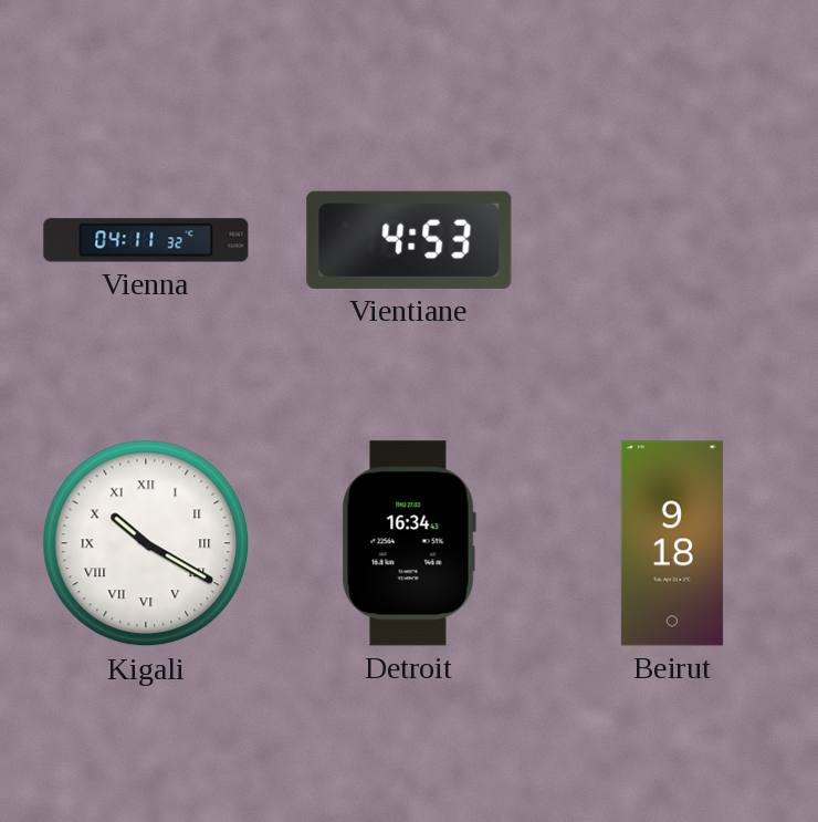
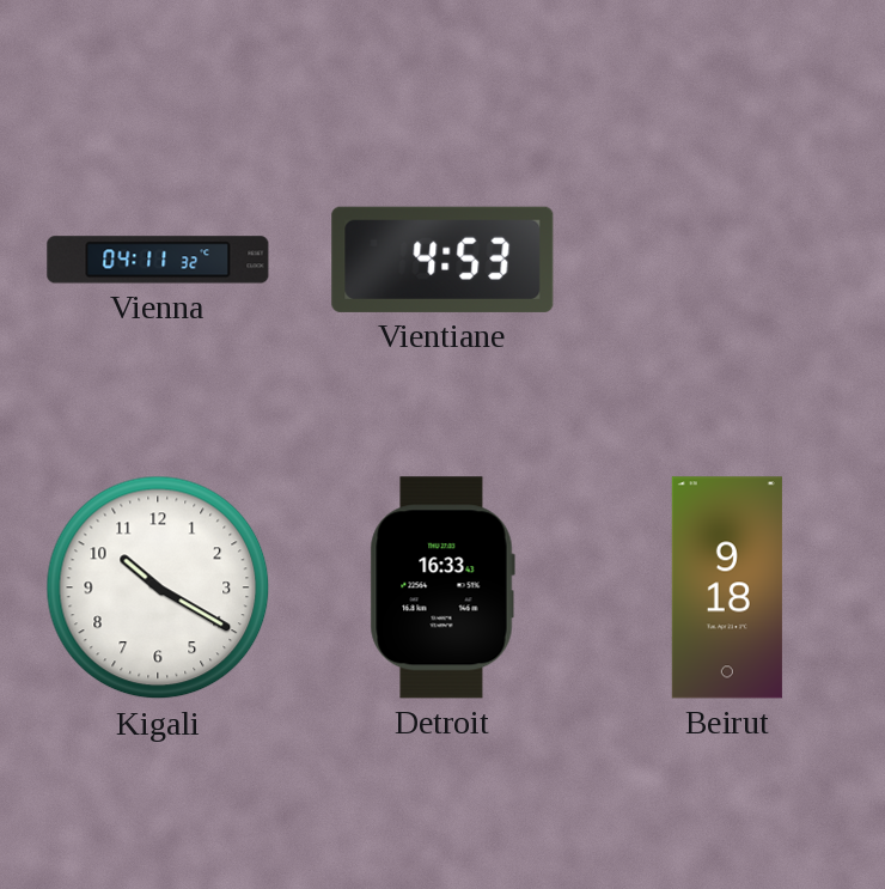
Kigali numerals: Roman -> Arabic
Detroit: 16:34 -> 16:33
